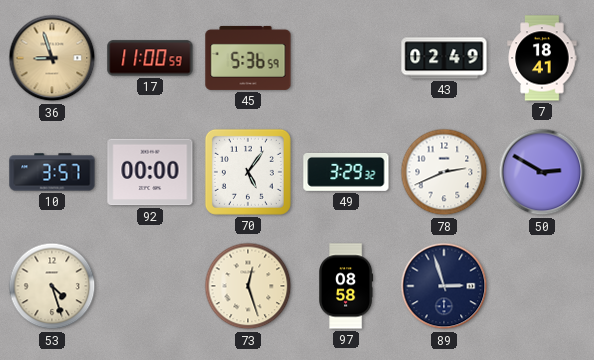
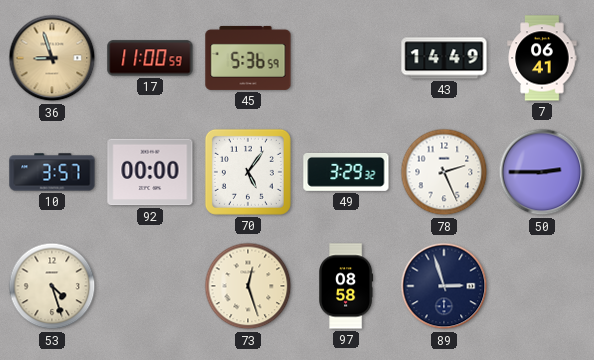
43: 02:49 -> 14:49
7: 18:41 -> 06:41
78: 2:41 -> 2:26
50: 2:50 -> 2:45
